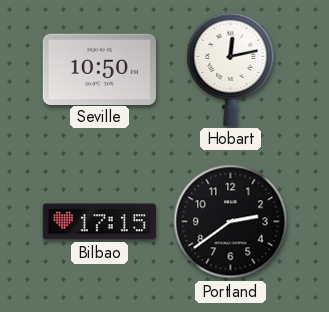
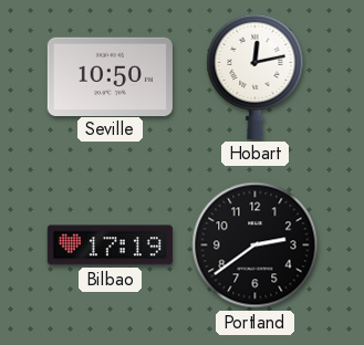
Bilbao: 17:15 -> 17:19
